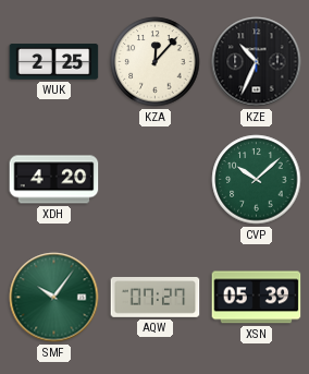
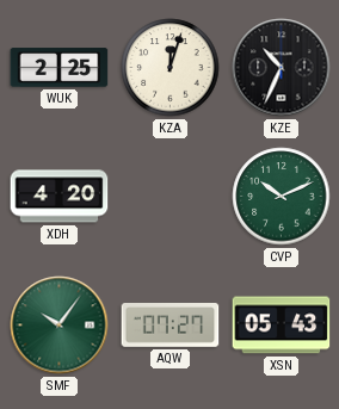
KZA: 12:07 -> 12:03
CVP: 10:08 -> 10:11
XSN: 05:39 -> 05:43
